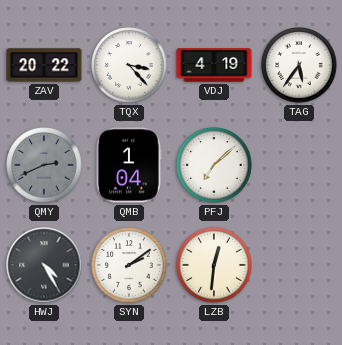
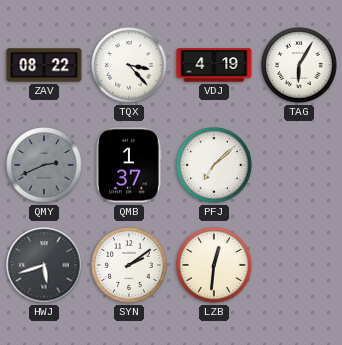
ZAV: 20:22 -> 08:22
TAG: 5:36 -> 6:05
QMB: 1:04 -> 1:37
HWJ: 4:25 -> 5:42
